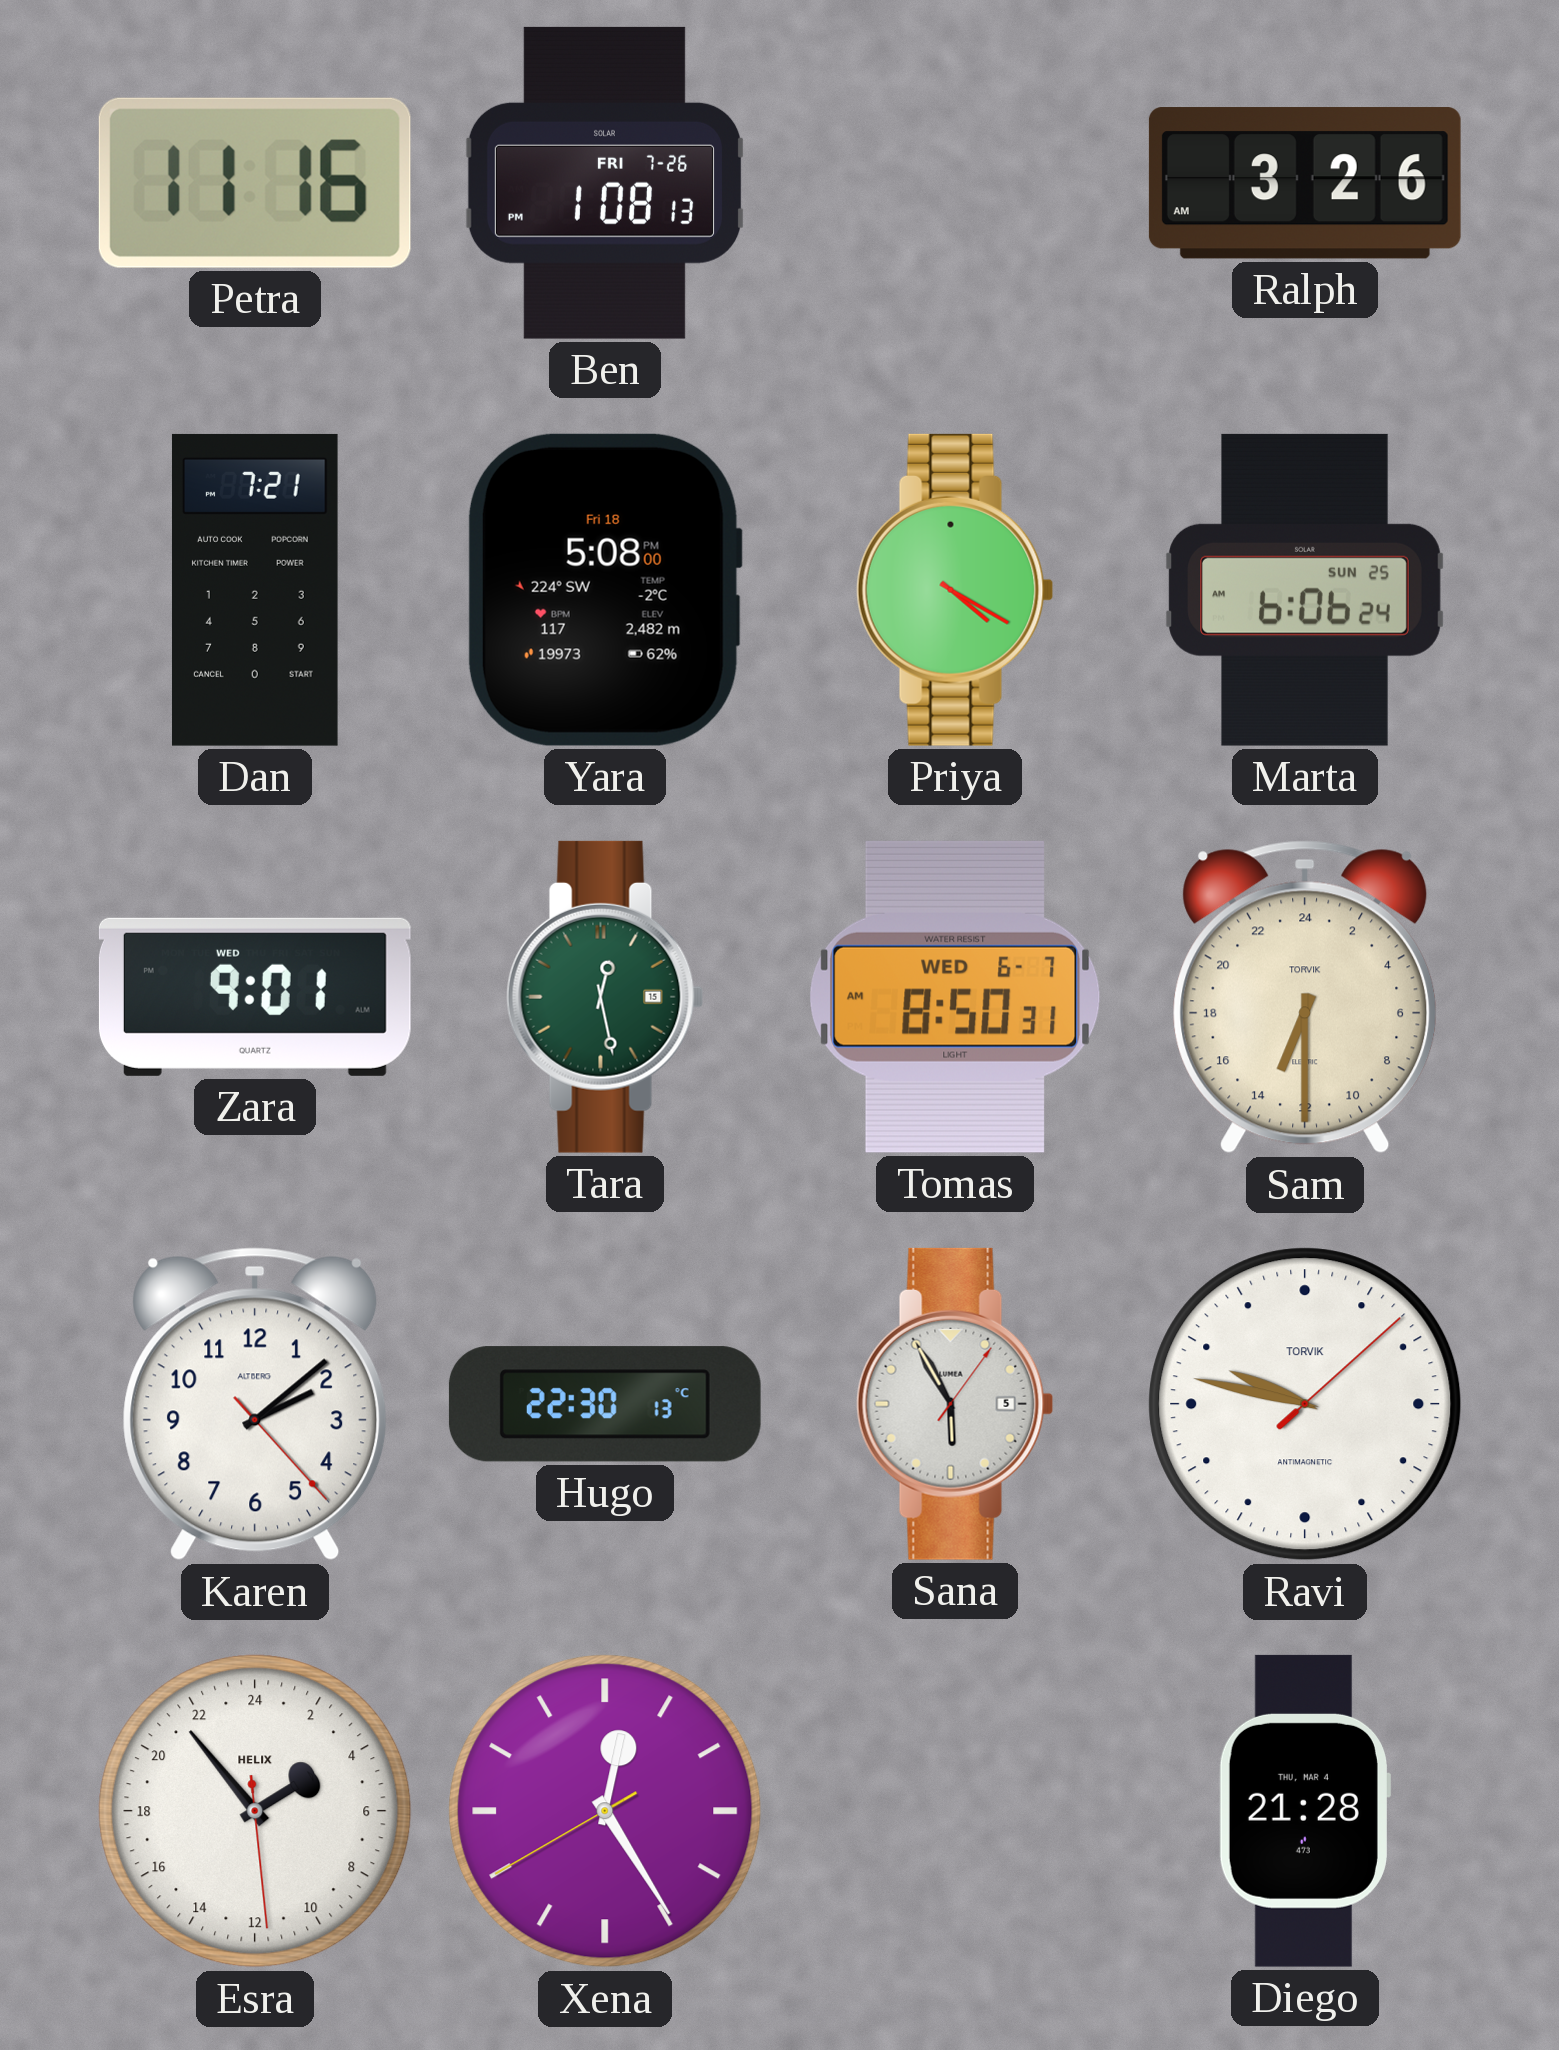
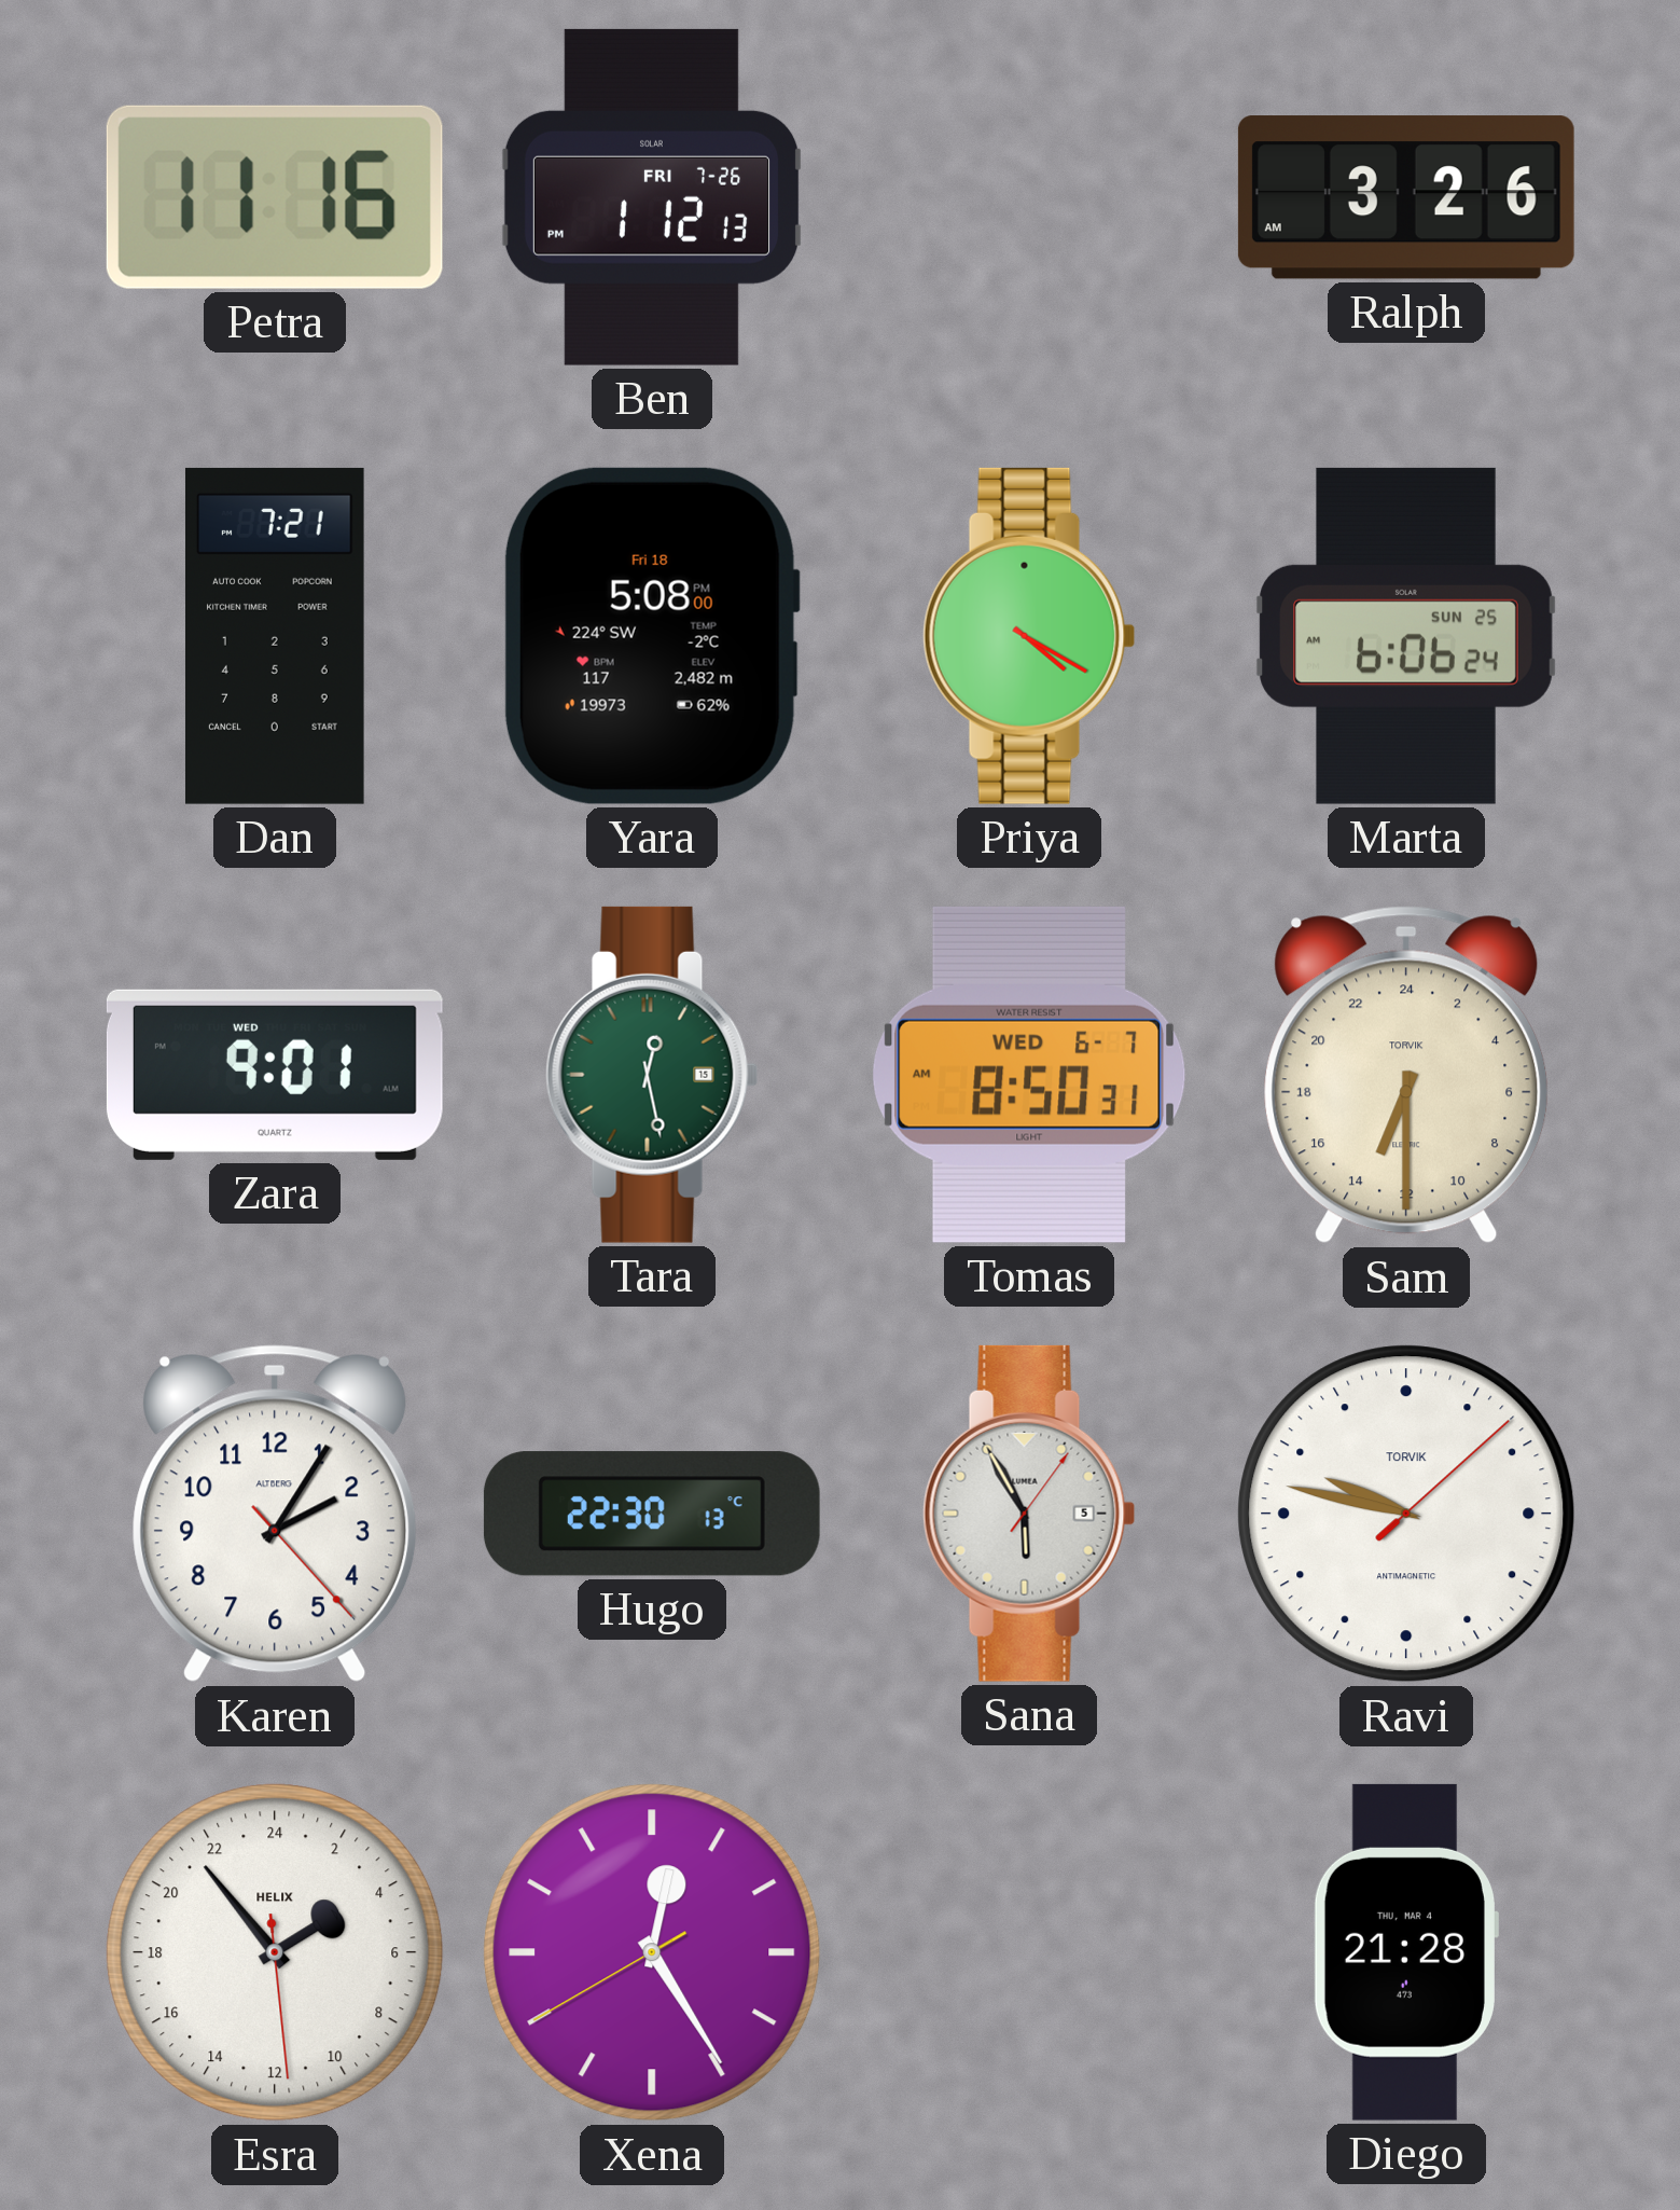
Ben: 1:08 -> 1:12
Karen: 2:08 -> 2:05
